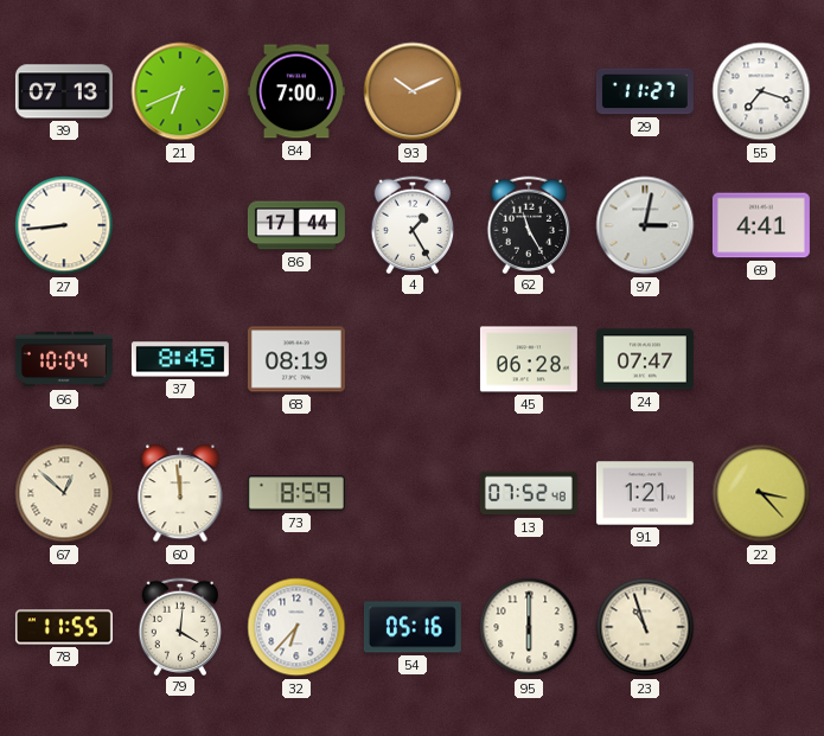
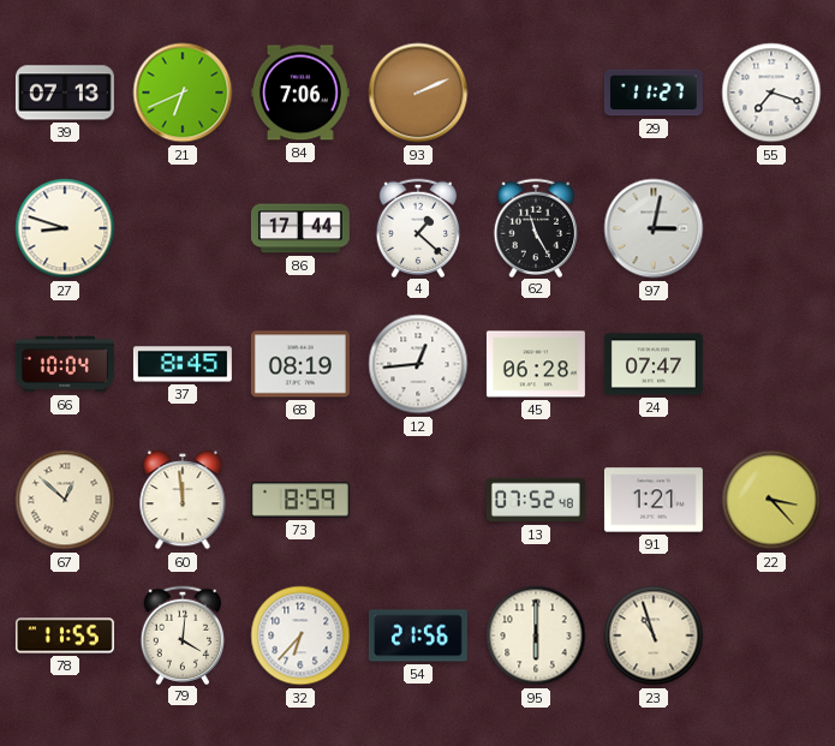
84: 7:00 -> 7:06
93: 10:11 -> 2:11
27: 8:44 -> 8:48
4: 1:25 -> 1:22
69: 4:41 -> none
12: none -> 12:44
54: 05:16 -> 21:56
